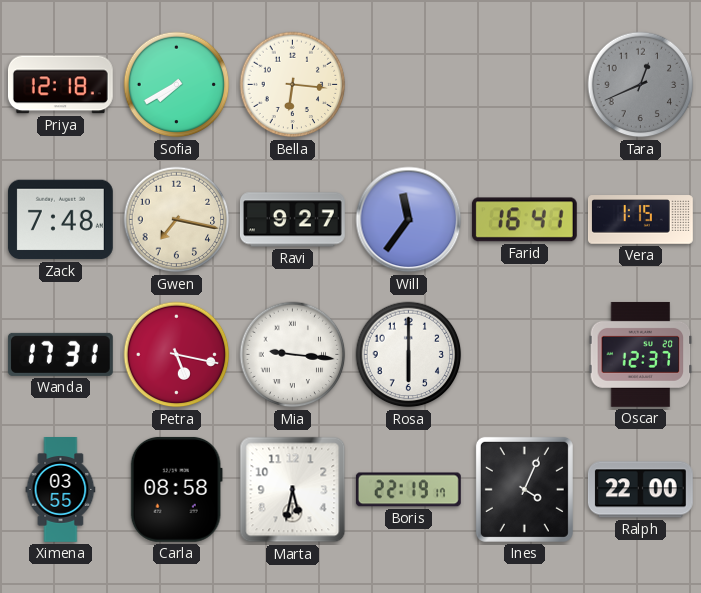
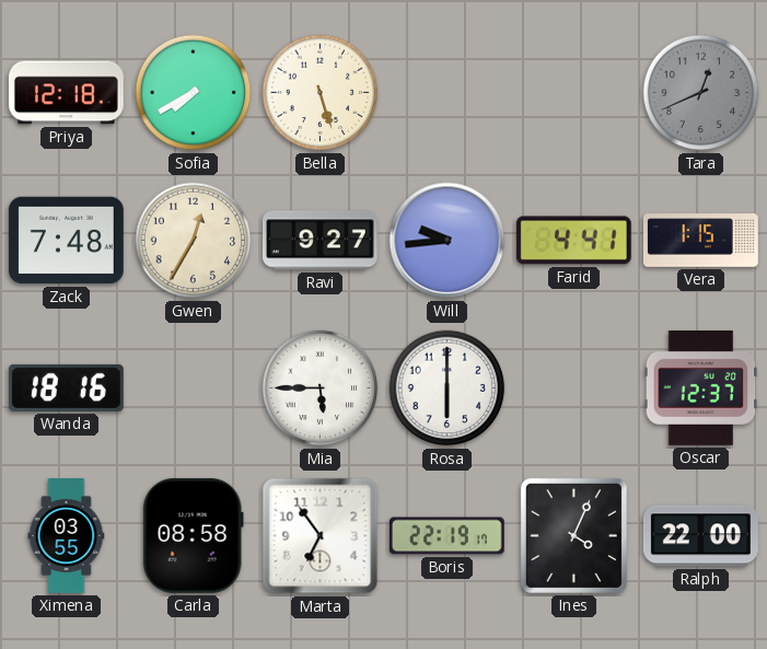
Bella: 6:16 -> 5:27
Gwen: 7:17 -> 12:35
Will: 11:36 -> 9:44
Farid: 16:41 -> 4:41
Wanda: 17:31 -> 18:16
Petra: 5:17 -> none
Mia: 9:16 -> 5:45
Marta: 5:32 -> 6:54
